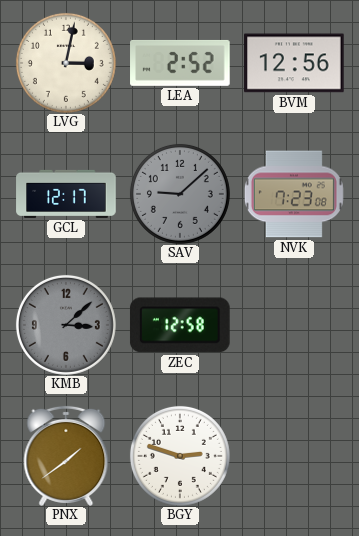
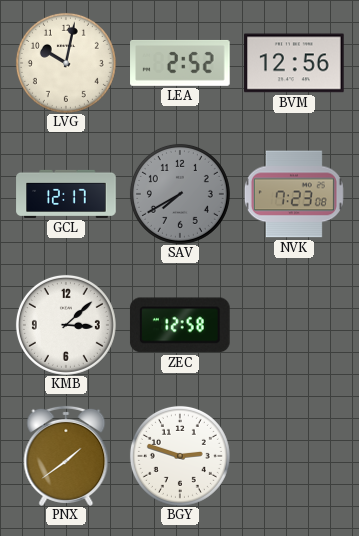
LVG: 3:02 -> 10:02
SAV: 9:08 -> 7:40
KMB dial: grey -> white
